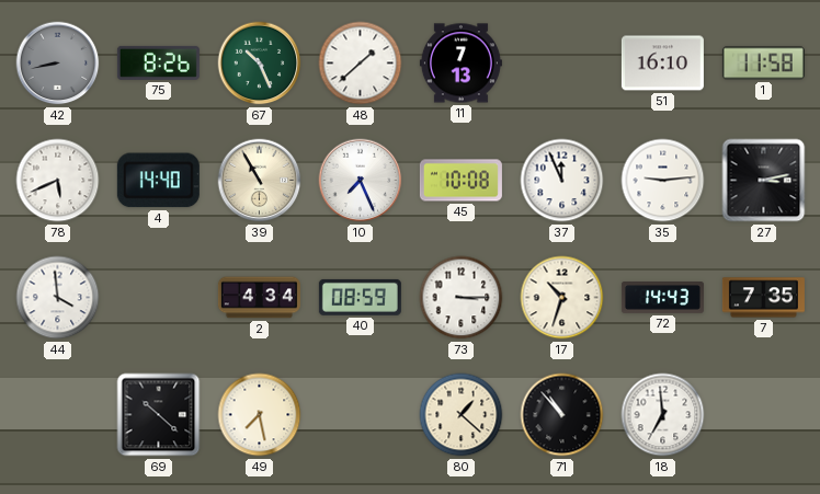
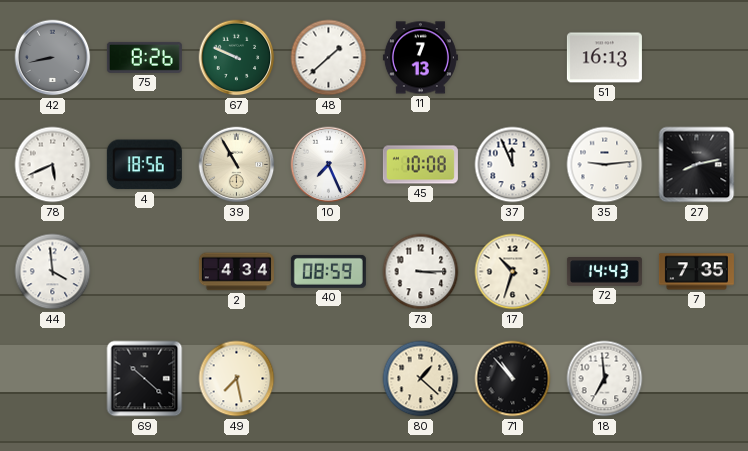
67: 10:26 -> 9:49
51: 16:10 -> 16:13
1: 11:58 -> none
4: 14:40 -> 18:56
27: 3:13 -> 8:13
